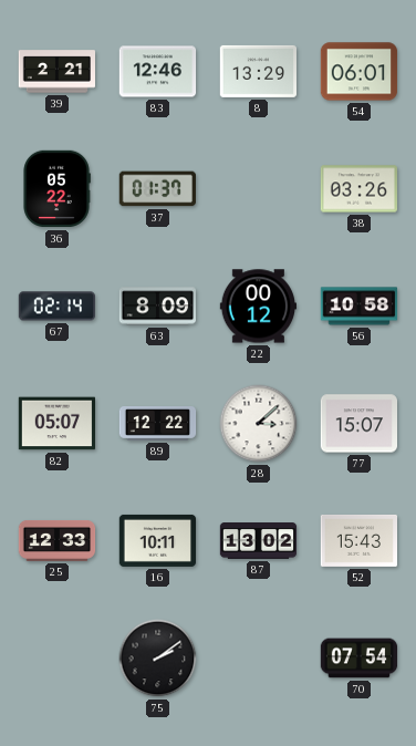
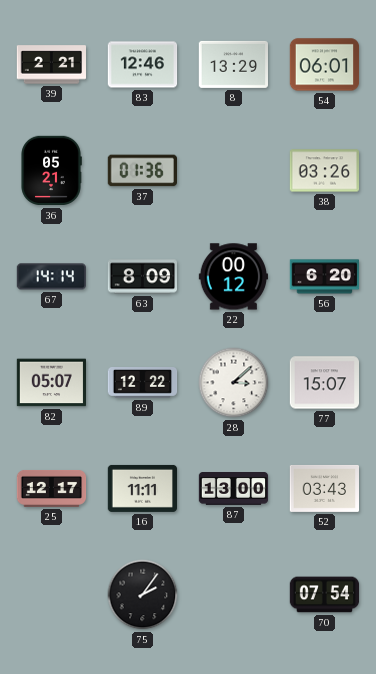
36: 05:22 -> 05:21
37: 01:37 -> 01:36
67: 02:14 -> 14:14
56: 10:58 -> 6:20
25: 12:33 -> 12:17
16: 10:11 -> 11:11
87: 13:02 -> 13:00
52: 15:43 -> 03:43
75: 2:09 -> 2:06
